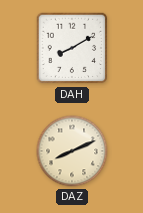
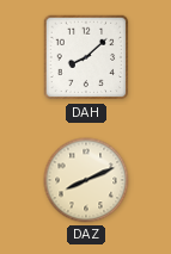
DAH: 8:10 -> 8:08
